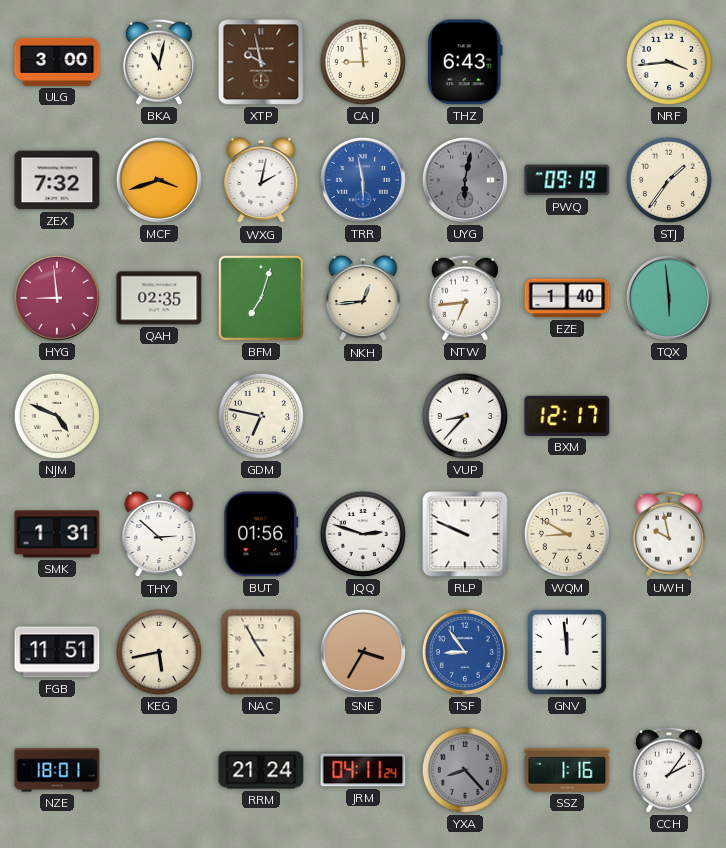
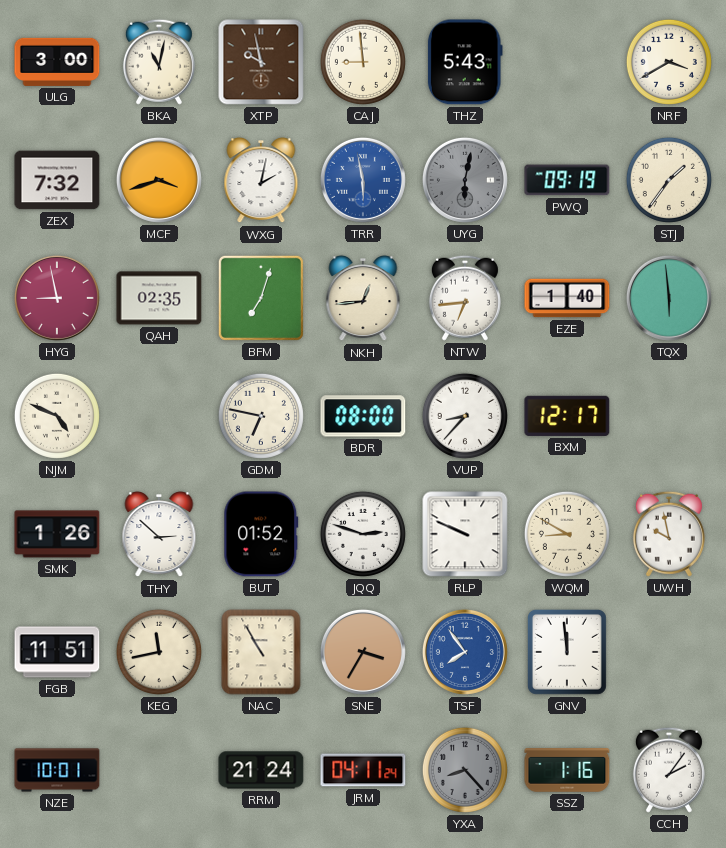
THZ: 6:43 -> 5:43
NRF: 3:44 -> 3:40
HYG: 8:59 -> 8:58
BDR: none -> 08:00
SMK: 1:31 -> 1:26
BUT: 01:56 -> 01:52
KEG: 5:43 -> 11:43
TSF: 8:54 -> 7:54
NZE: 18:01 -> 10:01
